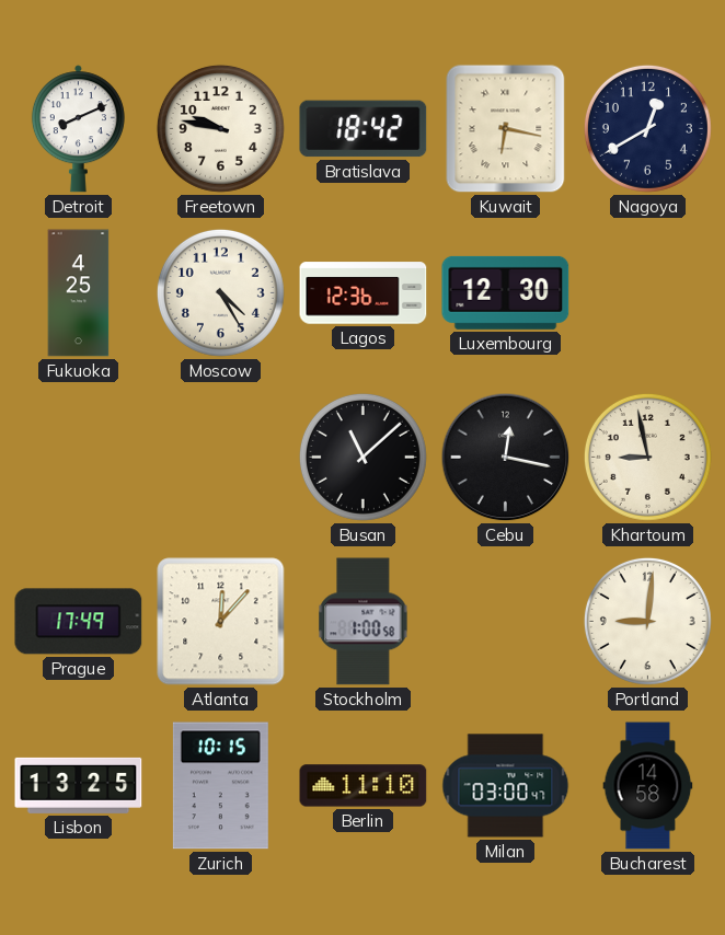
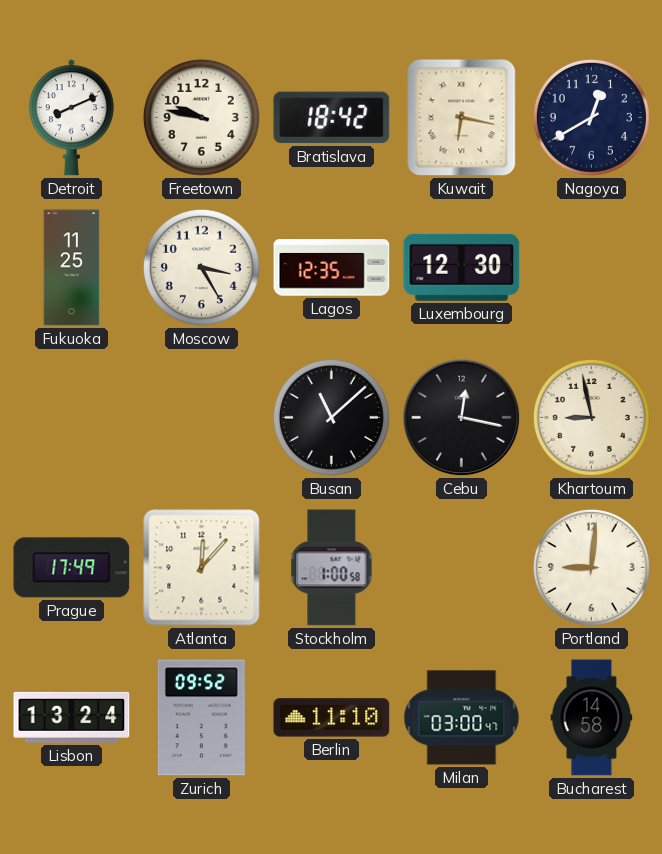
Fukuoka: 4:25 -> 11:25
Moscow: 4:25 -> 3:25
Lagos: 12:36 -> 12:35
Lisbon: 13:25 -> 13:24
Zurich: 10:15 -> 09:52
